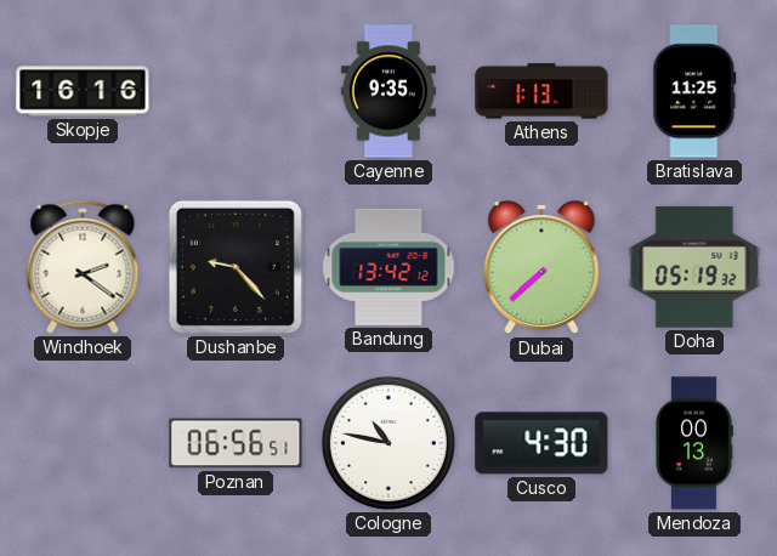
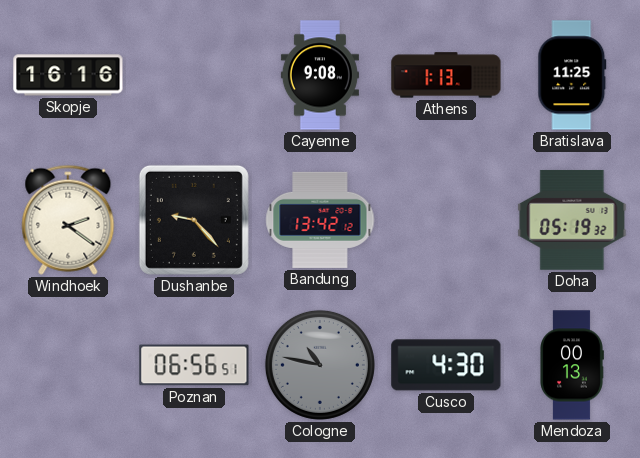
Cayenne: 9:35 -> 9:08
Dubai: 7:38 -> none
Cologne dial: white -> grey
